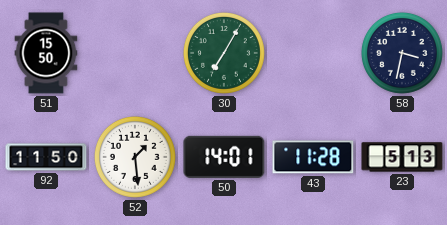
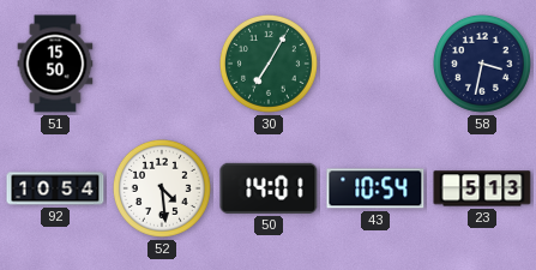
92: 11:50 -> 10:54
52: 1:29 -> 4:29
43: 11:28 -> 10:54
